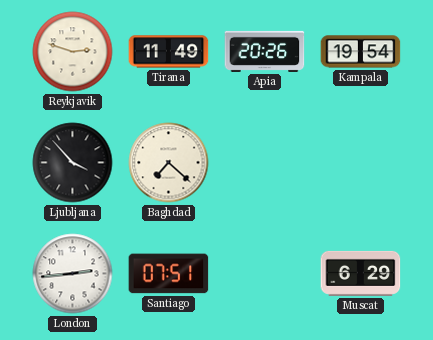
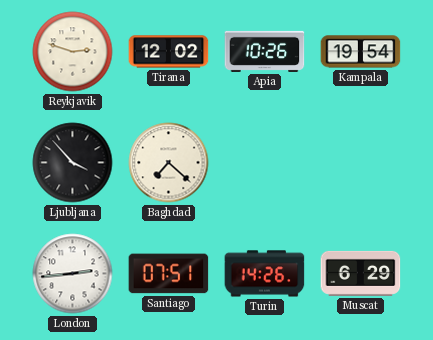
Tirana: 11:49 -> 12:02
Apia: 20:26 -> 10:26
Turin: none -> 14:26
